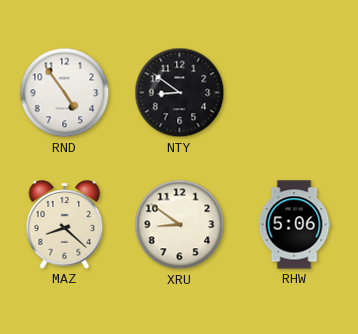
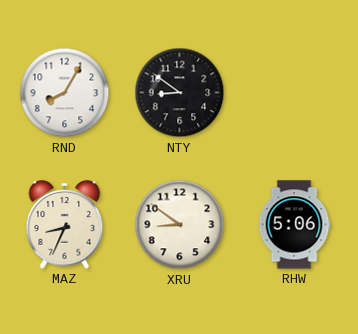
RND: 4:54 -> 8:05
MAZ: 8:22 -> 8:34
